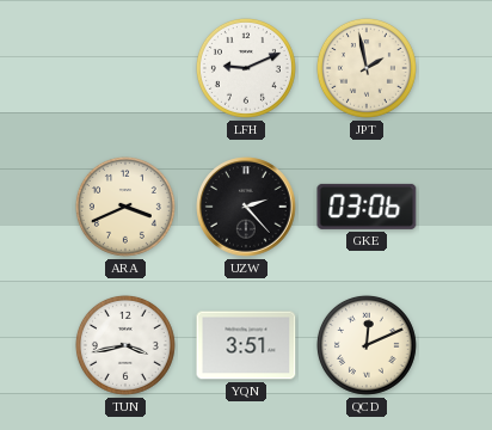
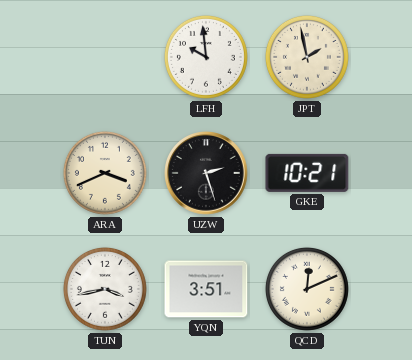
LFH: 9:11 -> 9:59
UZW: 2:23 -> 2:27
GKE: 03:06 -> 10:21
